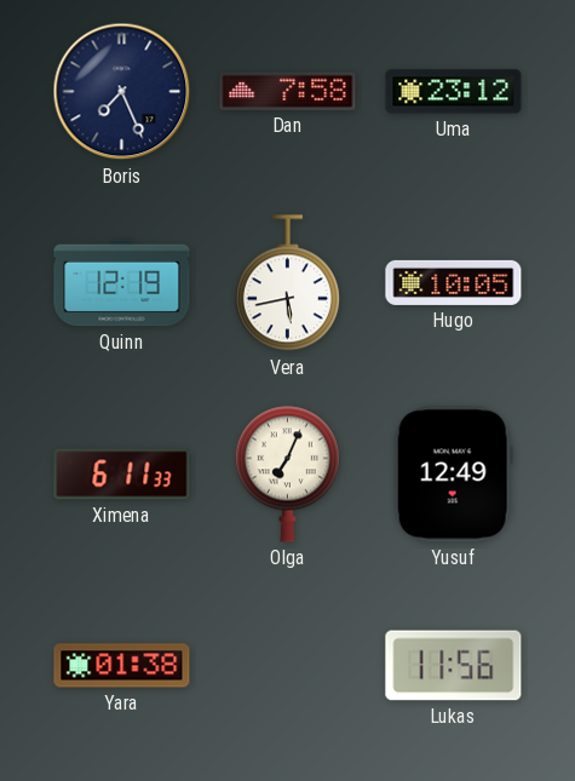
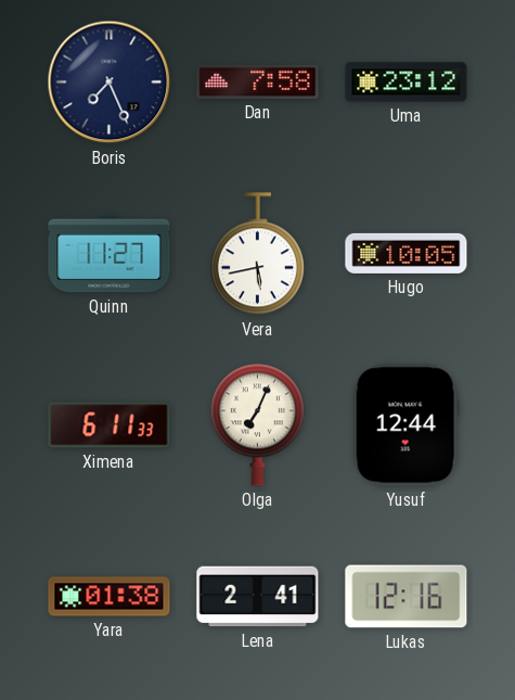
Quinn: 12:19 -> 11:27
Yusuf: 12:49 -> 12:44
Lena: none -> 2:41
Lukas: 11:56 -> 12:16
